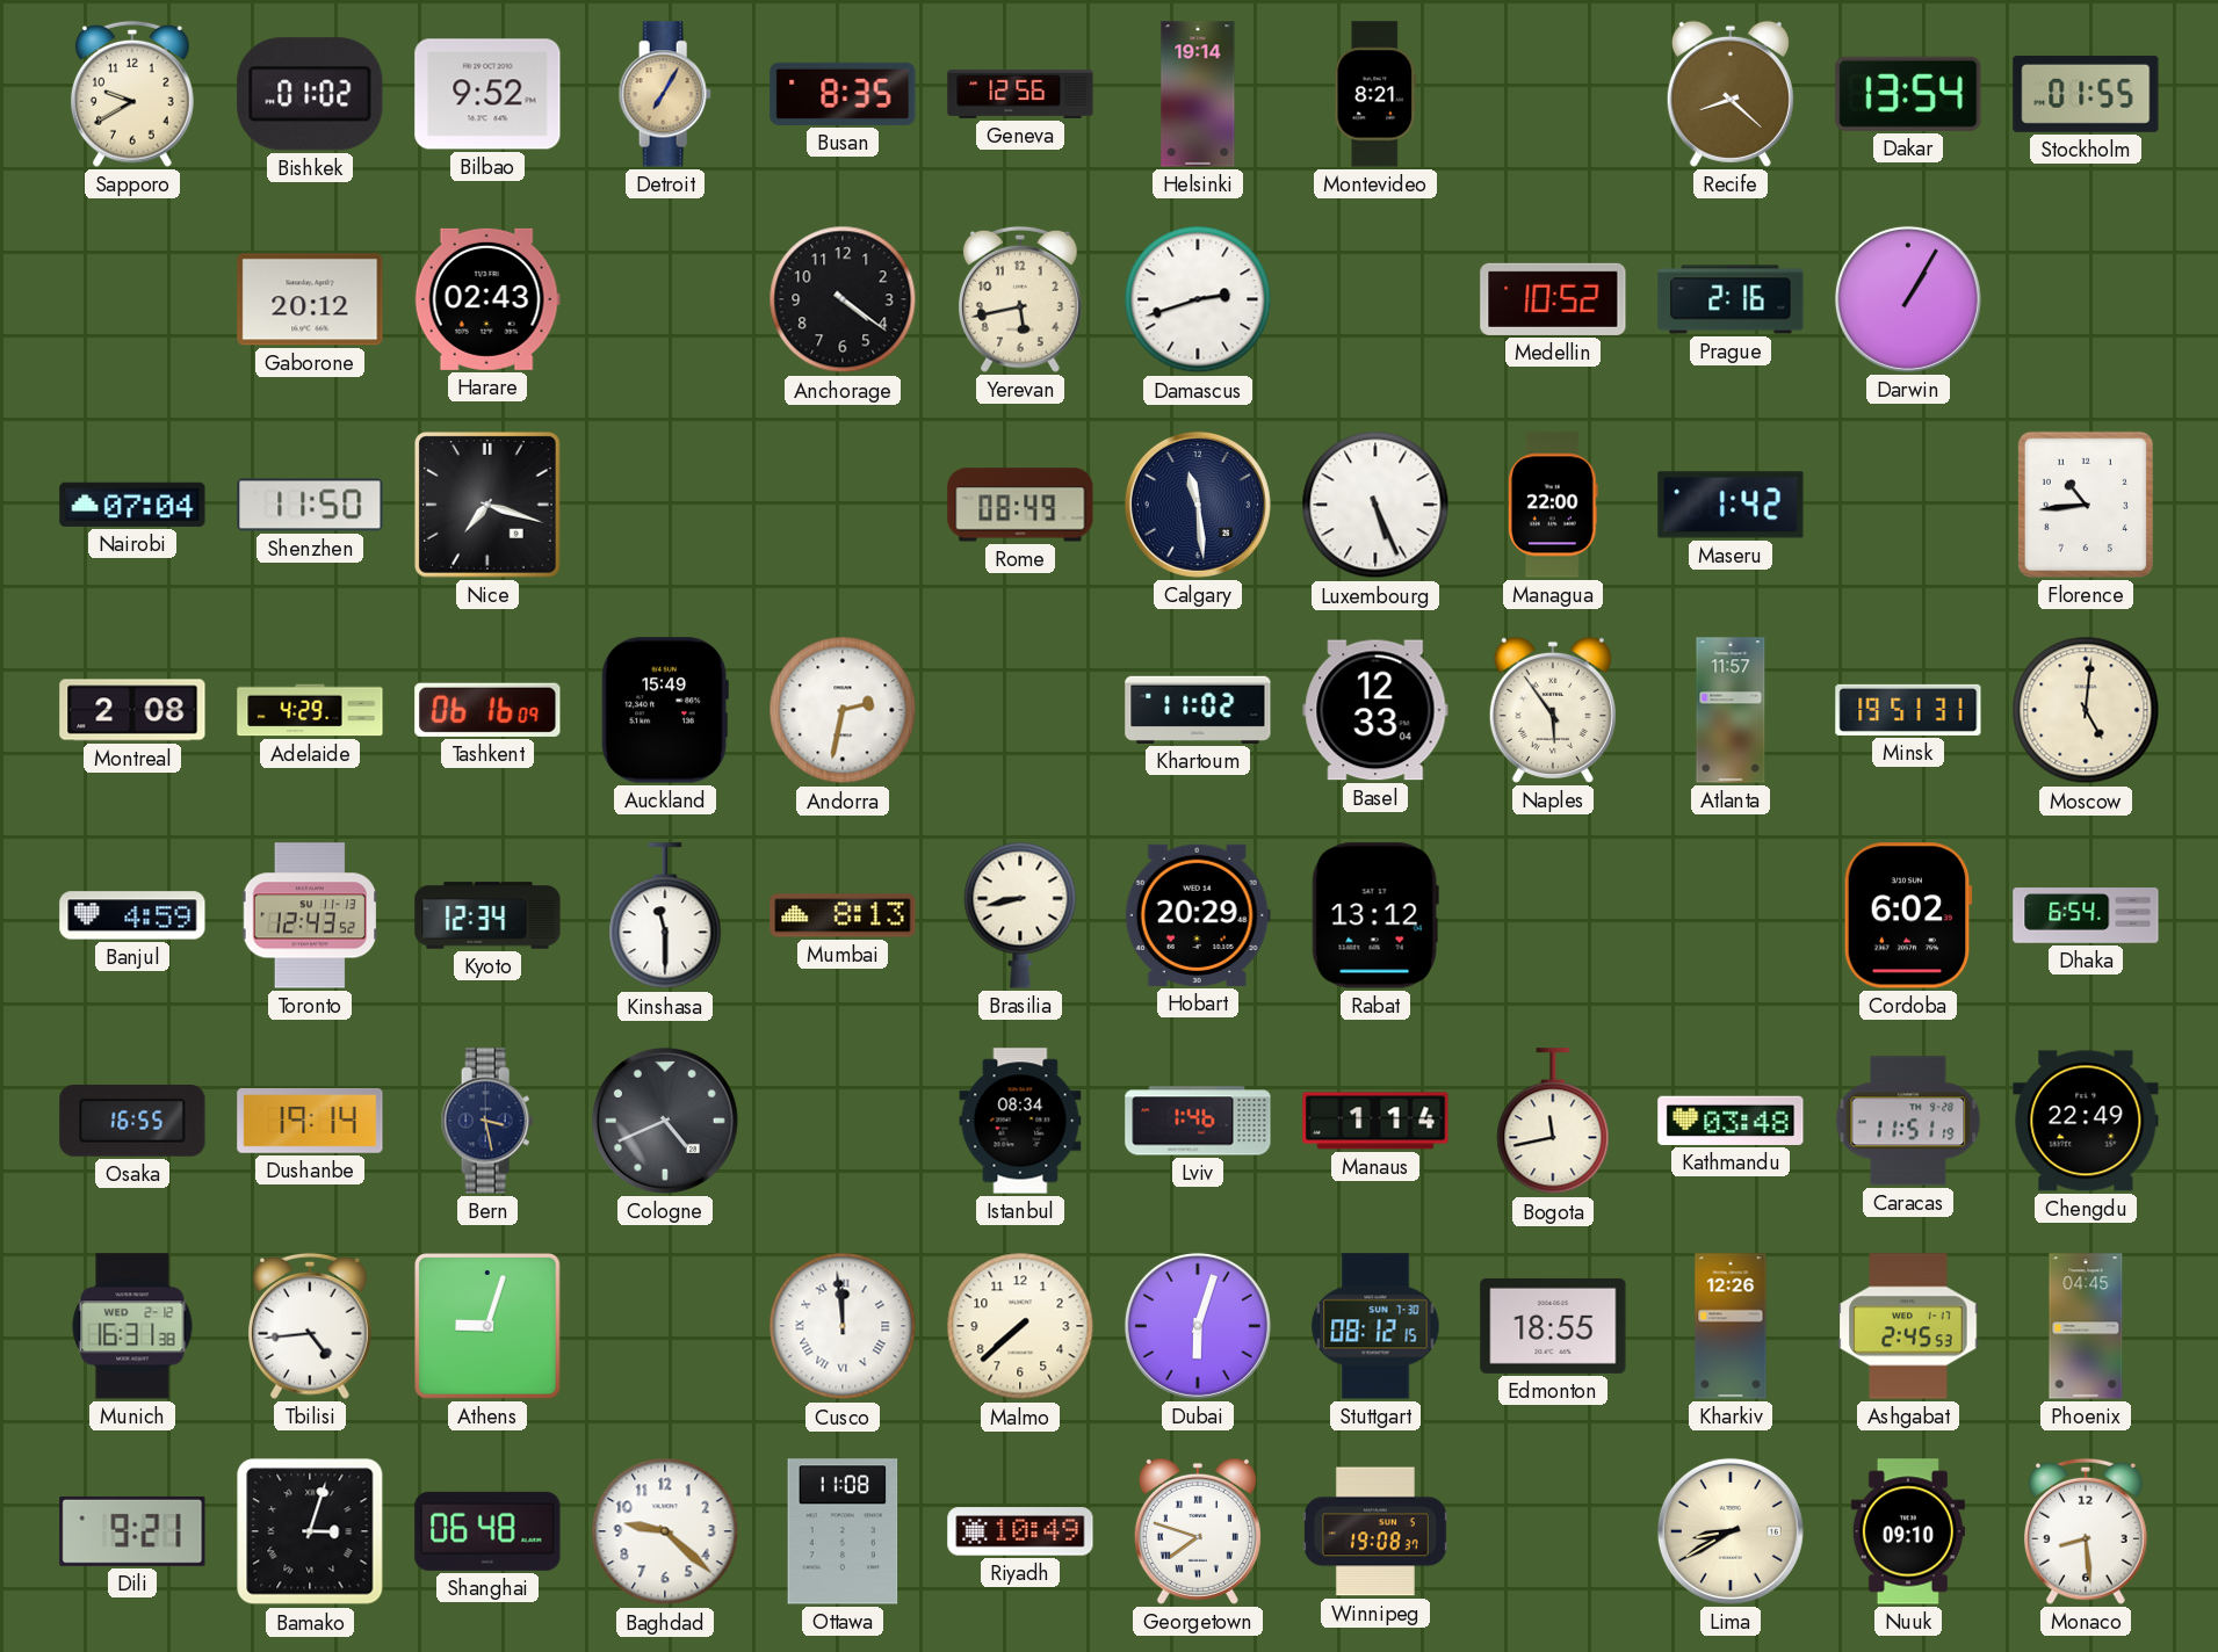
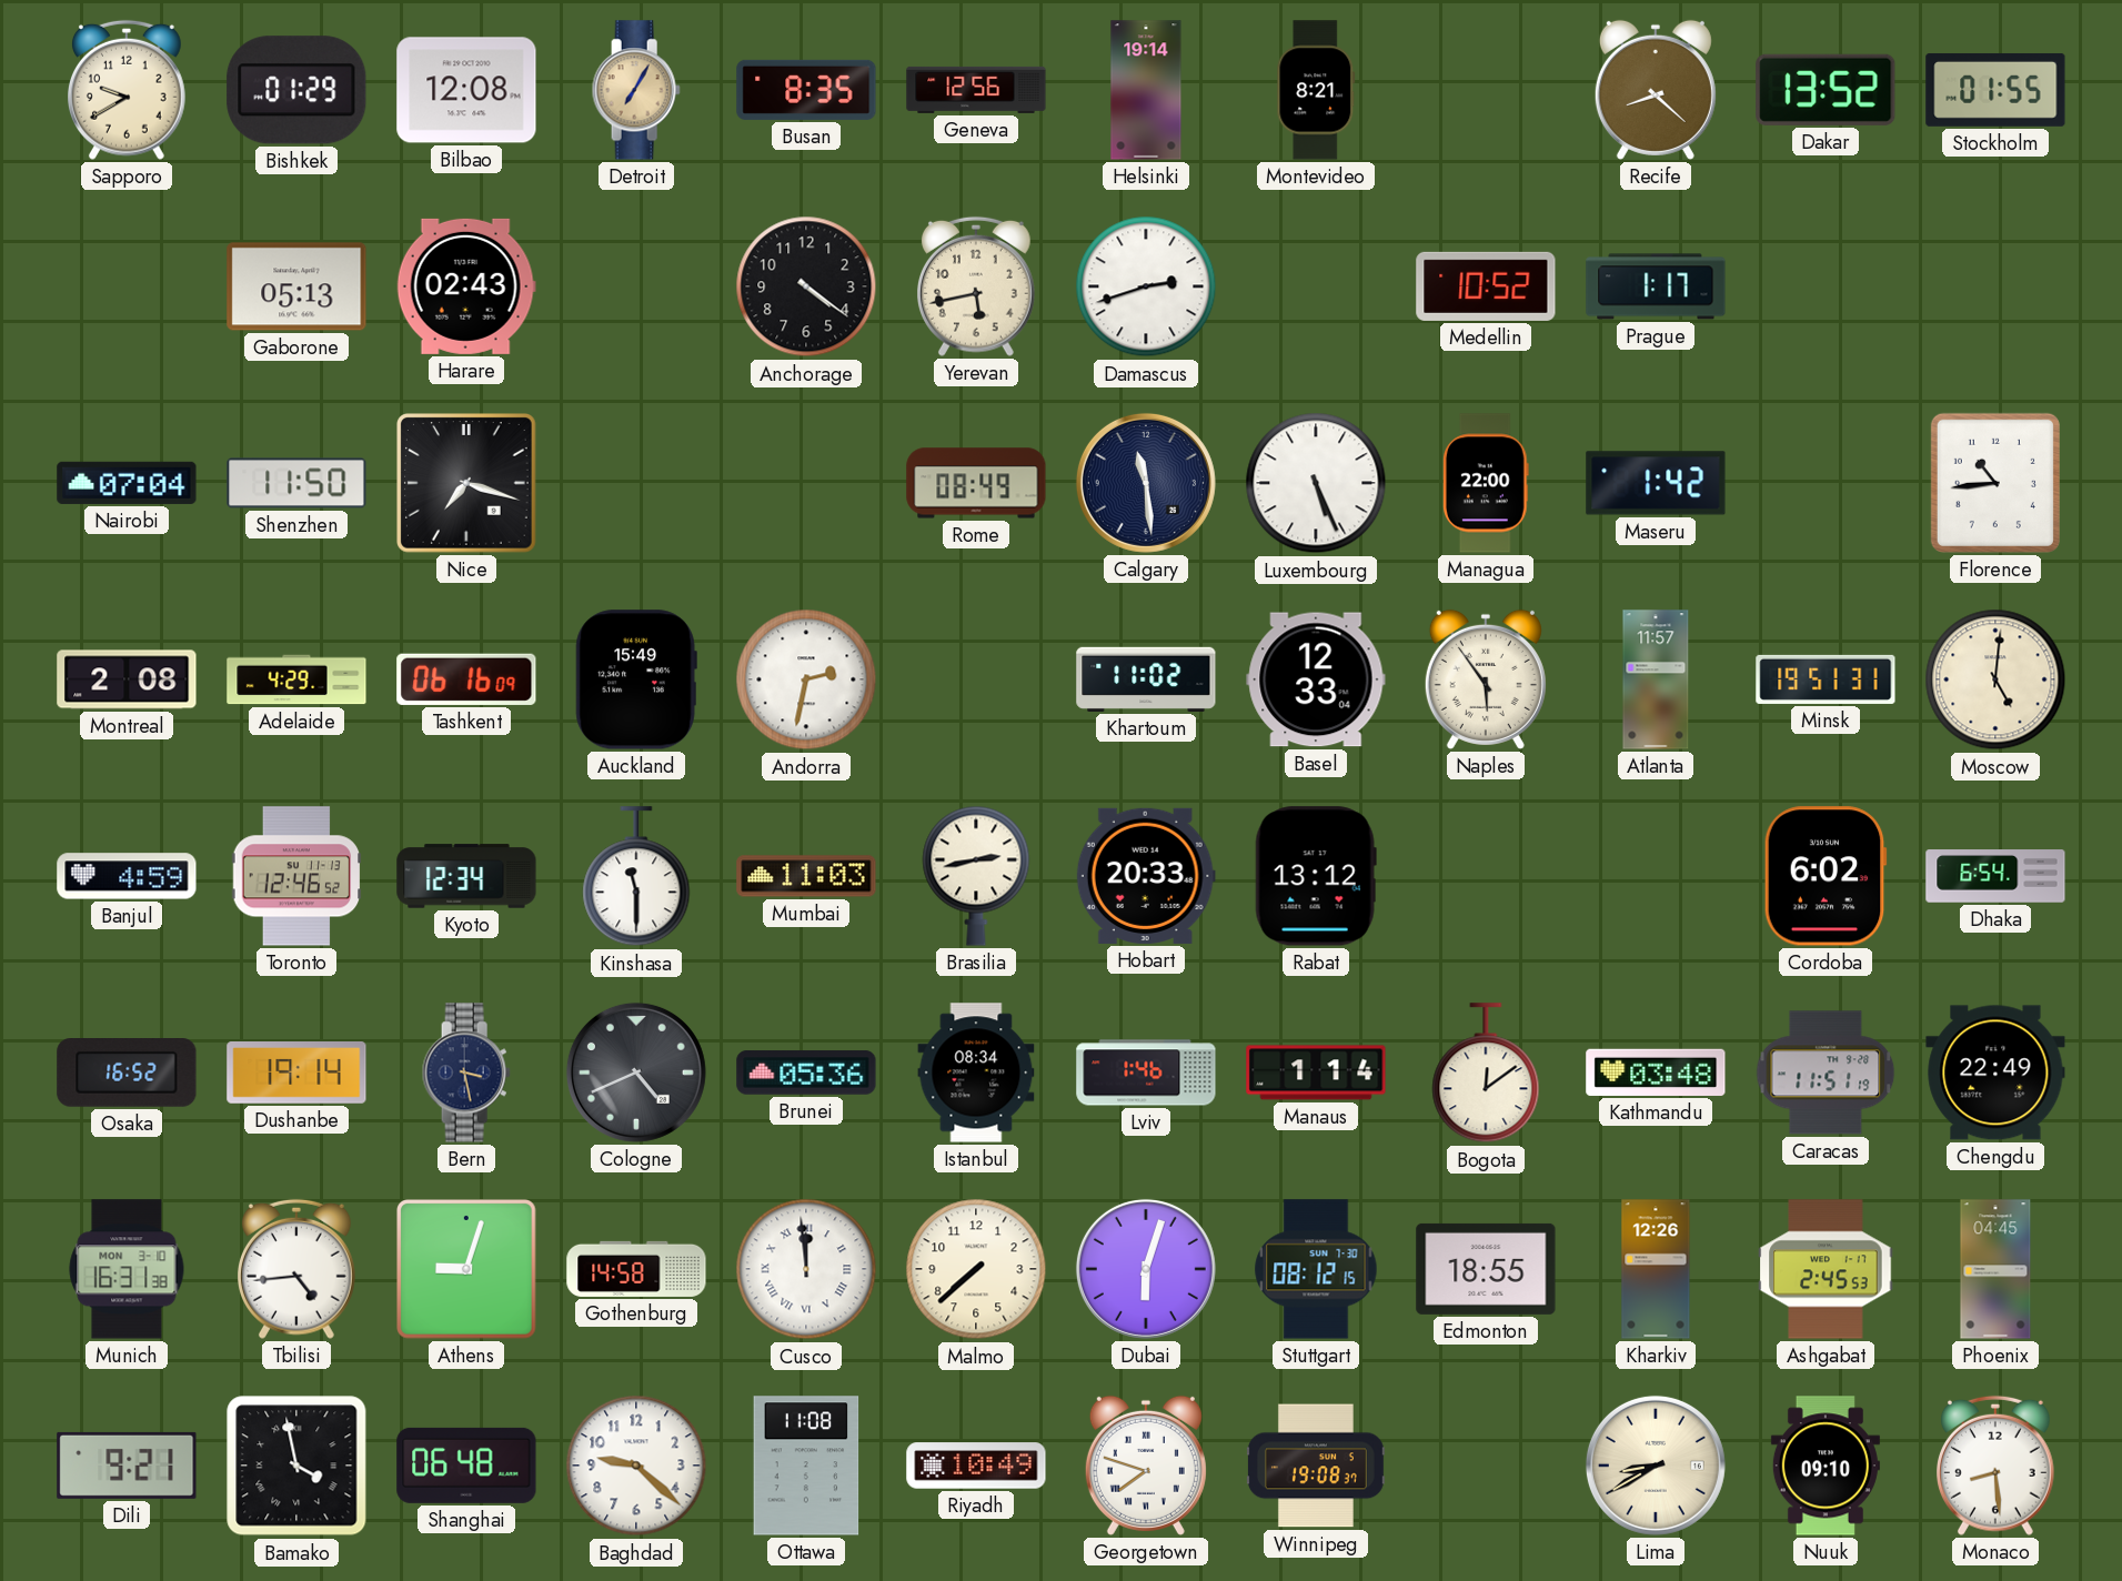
Bishkek: 01:02 -> 01:29
Bilbao: 9:52 -> 12:08
Dakar: 13:54 -> 13:52
Gaborone: 20:12 -> 05:13
Prague: 2:16 -> 1:17
Darwin: 1:05 -> none
Toronto: 12:43 -> 12:46
Mumbai: 8:13 -> 11:03
Brasilia: 8:43 -> 2:43
Hobart: 20:29 -> 20:33
Osaka: 16:55 -> 16:52
Brunei: none -> 05:36
Bogota: 11:43 -> 12:09
Munich date: WED 2-12 -> MON 3-10
Gothenburg: none -> 14:58
Bamako: 3:03 -> 3:58
